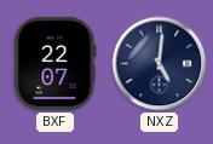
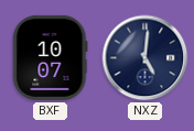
BXF: 22:07 -> 10:07
